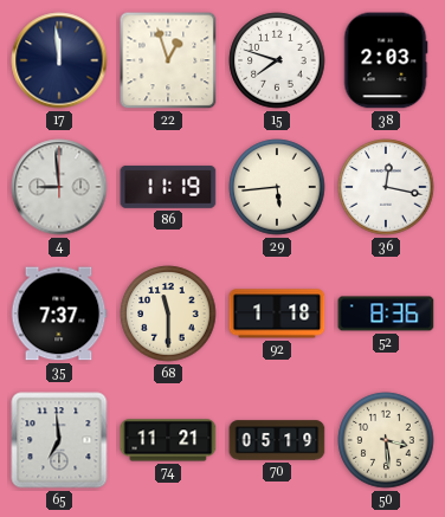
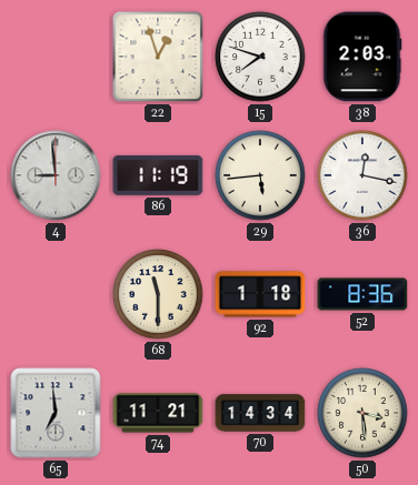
17: 11:59 -> none
35: 7:37 -> none
70: 05:19 -> 14:34
